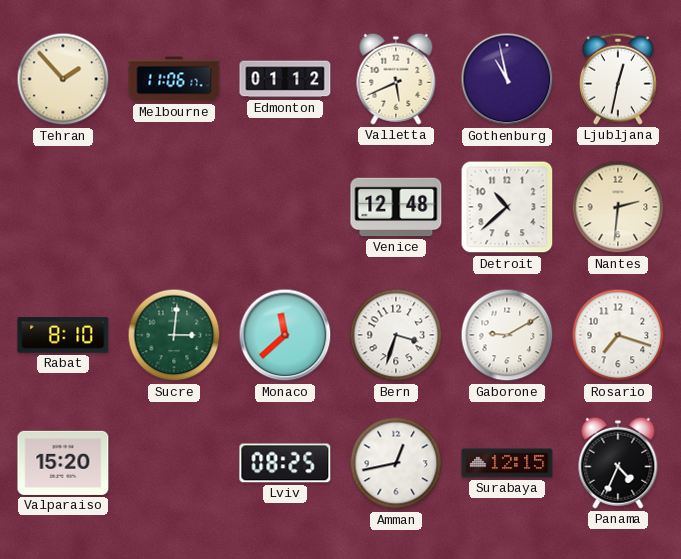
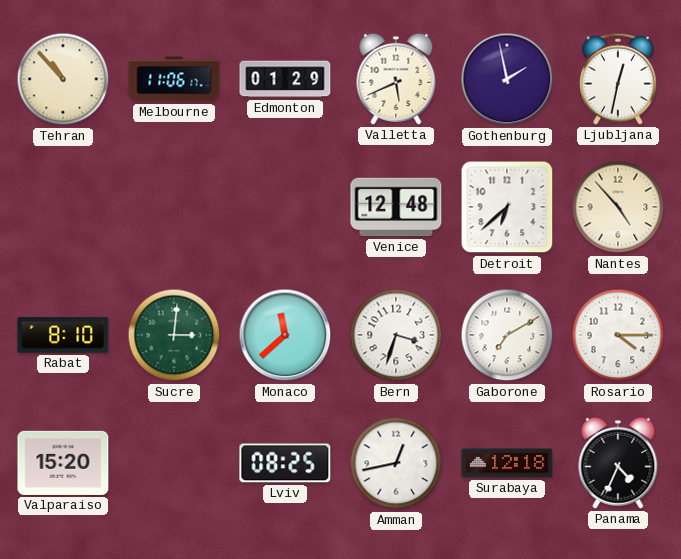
Tehran: 1:53 -> 10:53
Edmonton: 01:12 -> 01:29
Gothenburg: 10:58 -> 1:58
Detroit: 10:38 -> 6:38
Nantes: 2:31 -> 4:53
Gaborone: 9:10 -> 7:10
Rosario: 7:18 -> 4:15
Surabaya: 12:15 -> 12:18
